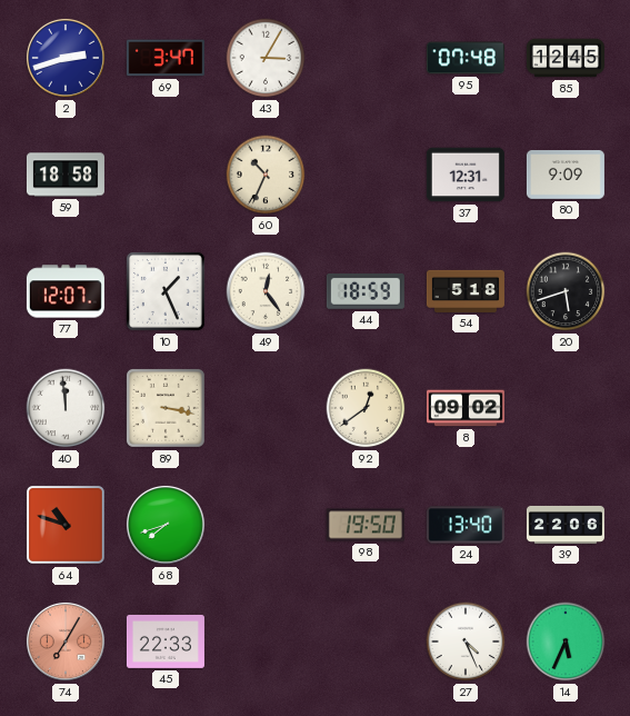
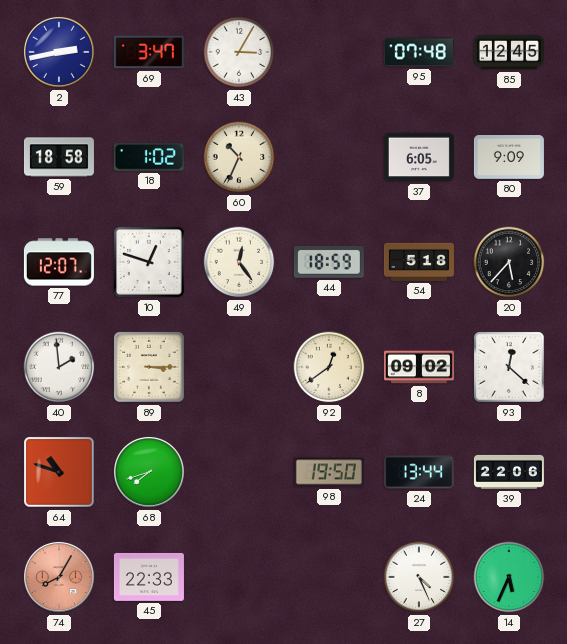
2: 2:42 -> 2:43
18: none -> 1:02
37: 12:31 -> 6:05
10: 1:26 -> 12:48
20: 5:42 -> 5:37
40: 11:59 -> 1:59
89: 3:17 -> 3:15
93: none -> 12:22
24: 13:40 -> 13:44
74: 7:05 -> 8:05
